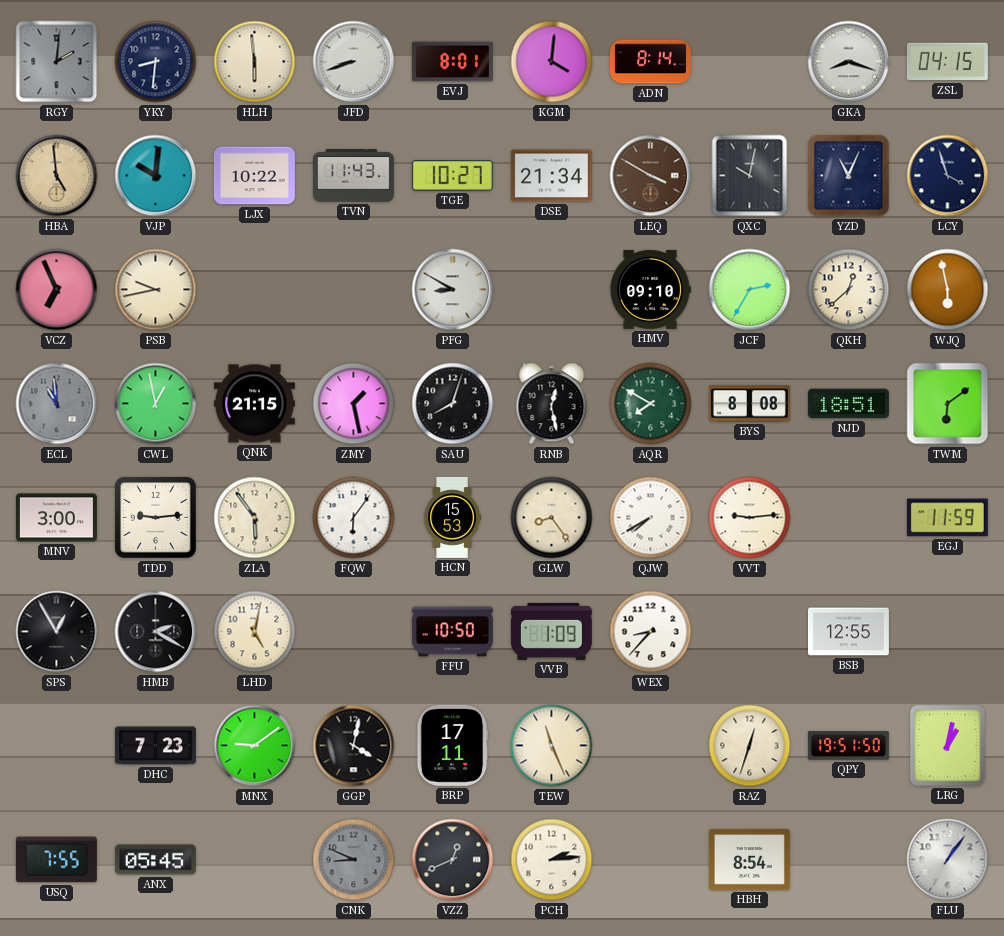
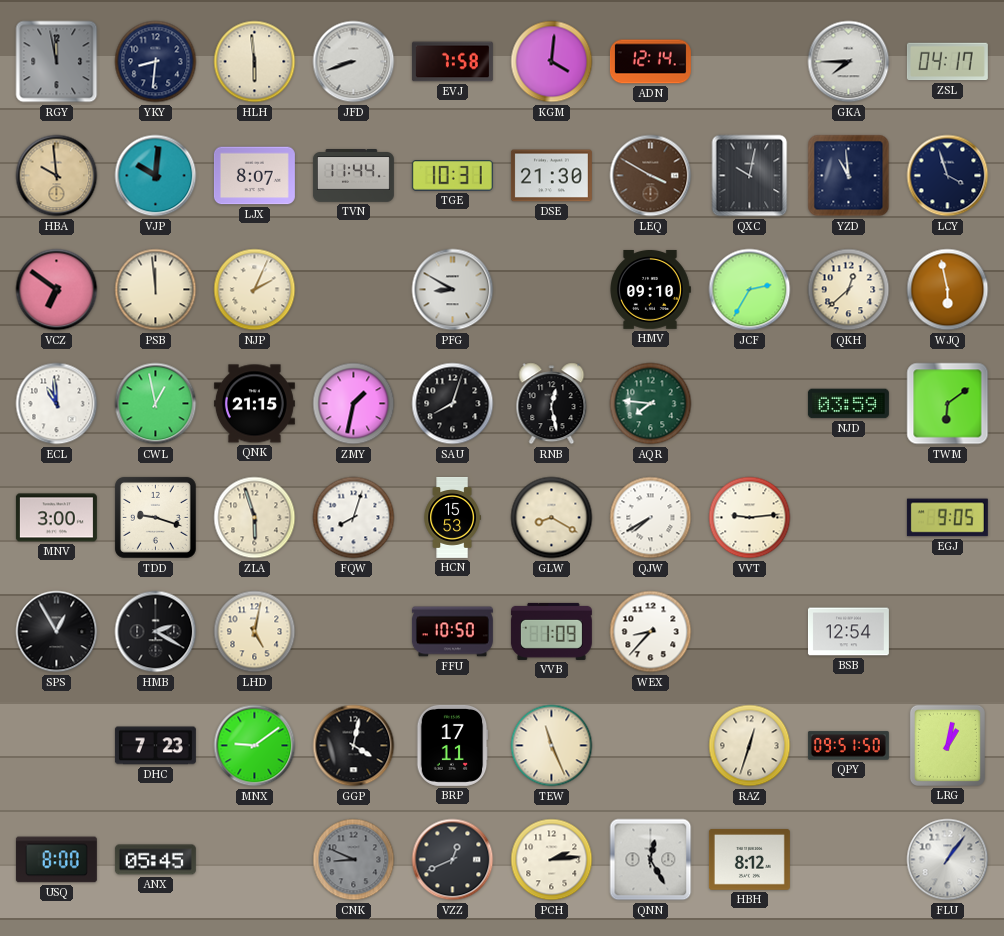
RGY: 2:01 -> 11:58
EVJ: 8:01 -> 7:58
ADN: 8:14 -> 12:14
GKA: 8:18 -> 7:45
ZSL: 04:15 -> 04:17
HBA: 4:59 -> 9:59
LJX: 10:22 -> 8:07
TVN: 11:43 -> 11:44
TGE: 10:27 -> 10:31
DSE: 21:34 -> 21:30
YZD: 11:04 -> 10:59
VCZ: 6:56 -> 6:51
PSB: 9:43 -> 11:59
NJP: none -> 2:04
ECL dial: grey -> white
ZMY: 1:28 -> 1:32
AQR: 7:50 -> 7:46
BYS: 8:08 -> none
NJD: 18:51 -> 03:59
TDD: 9:14 -> 9:18
ZLA: 5:54 -> 5:57
FQW: 6:06 -> 8:03
GLW: 8:24 -> 8:20
EGJ: 11:59 -> 9:05
BSB: 12:55 -> 12:54
QPY: 19:51 -> 09:51
USQ: 7:55 -> 8:00
QNN: none -> 12:25
HBH: 8:54 -> 8:12
